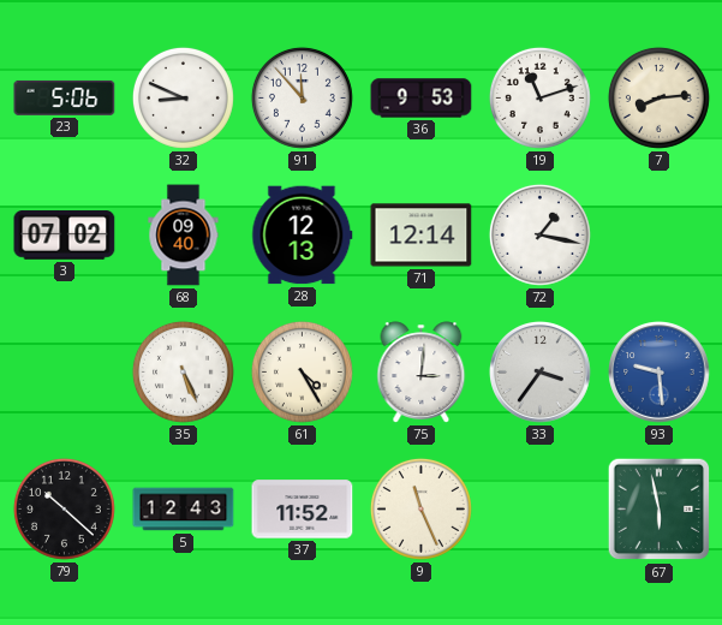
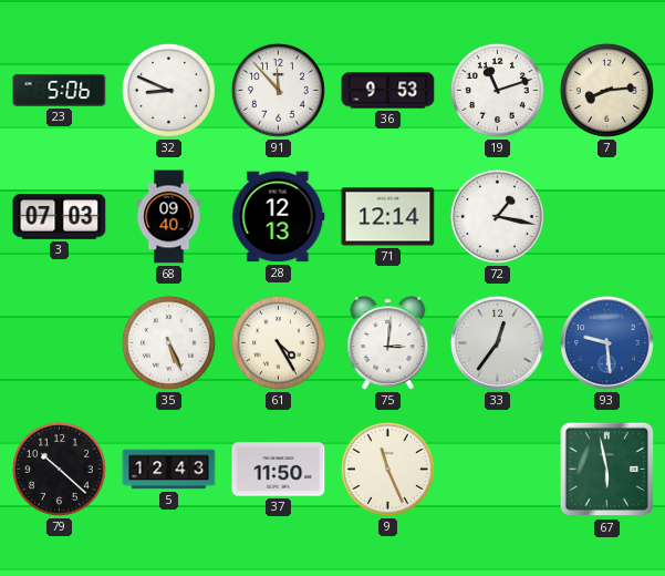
3: 07:02 -> 07:03
33: 3:36 -> 12:36
37: 11:52 -> 11:50
